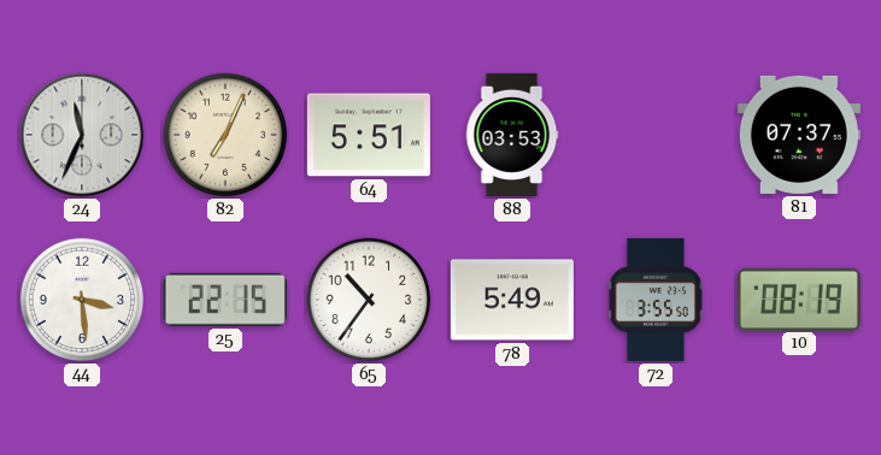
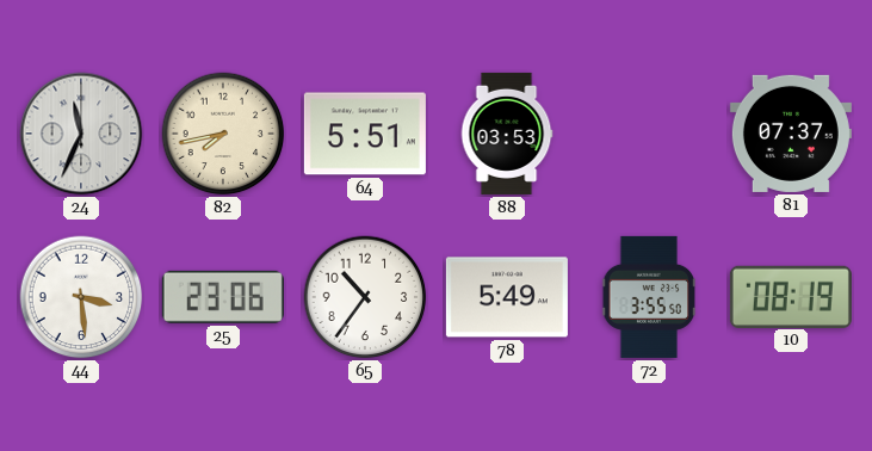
82: 7:04 -> 7:43
25: 22:15 -> 23:06
